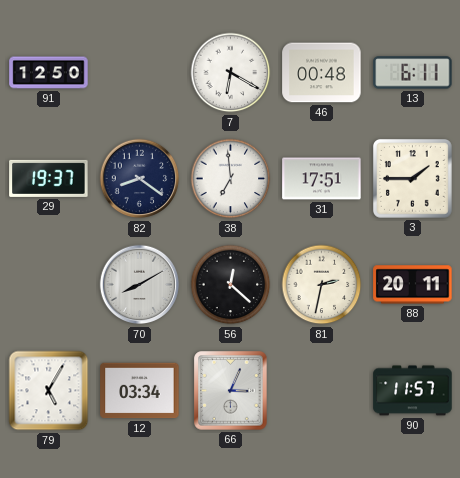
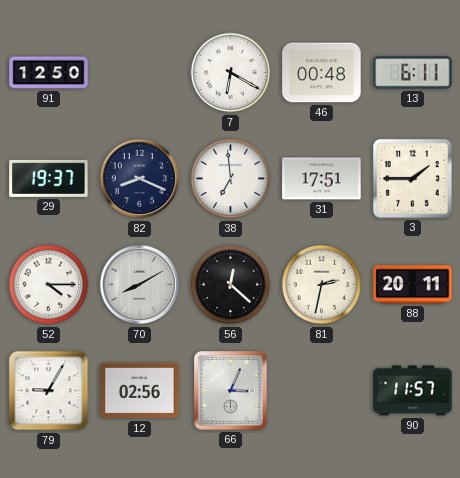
82: 8:21 -> 8:19
52: none -> 4:15
79: 5:05 -> 9:05
12: 03:34 -> 02:56
